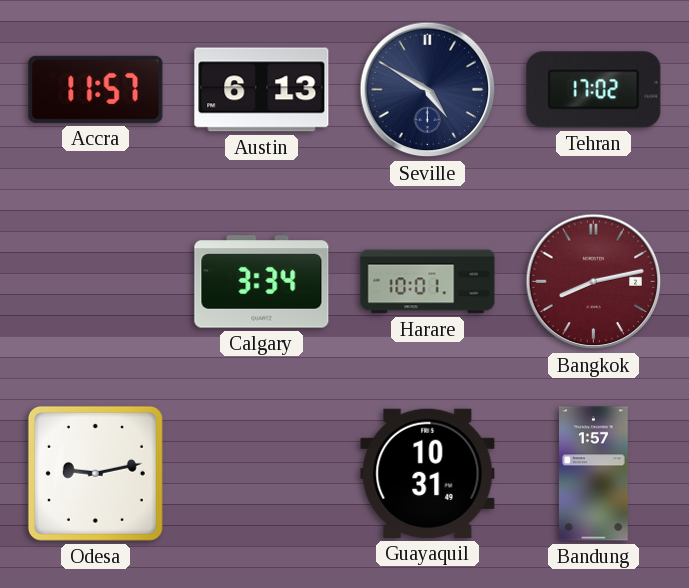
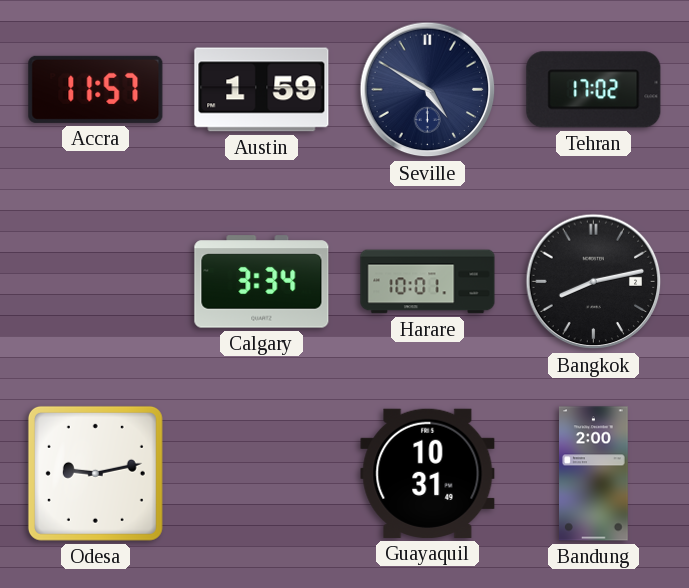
Austin: 6:13 -> 1:59
Bangkok dial: burgundy -> black
Bandung: 1:57 -> 2:00
